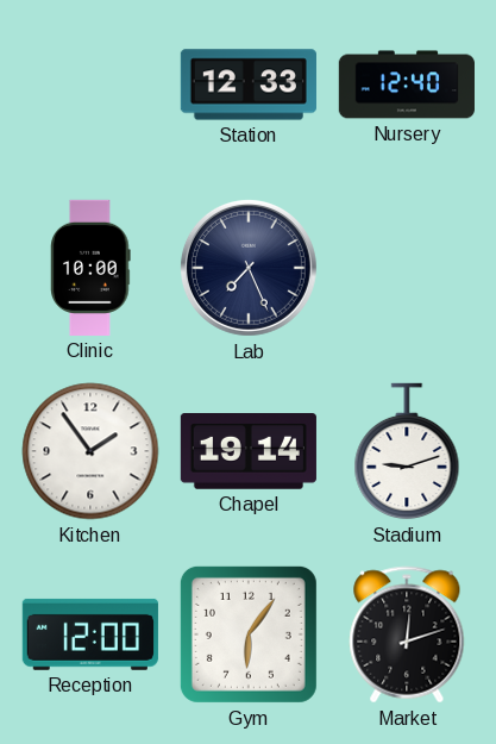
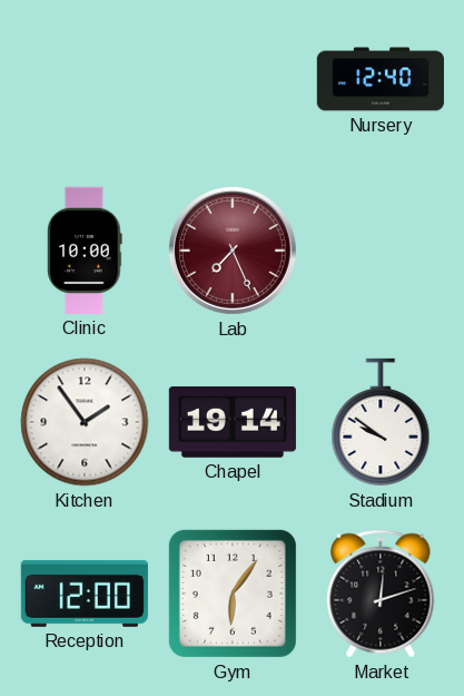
Station: 12:33 -> none
Lab dial: navy -> burgundy
Stadium: 9:12 -> 9:51
